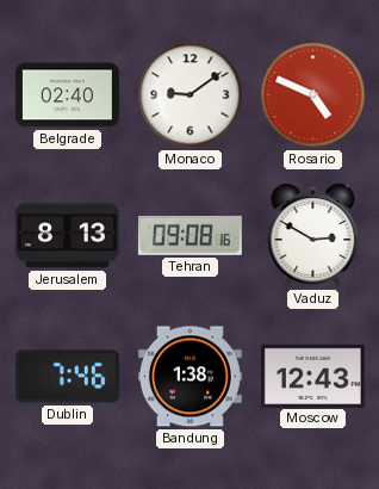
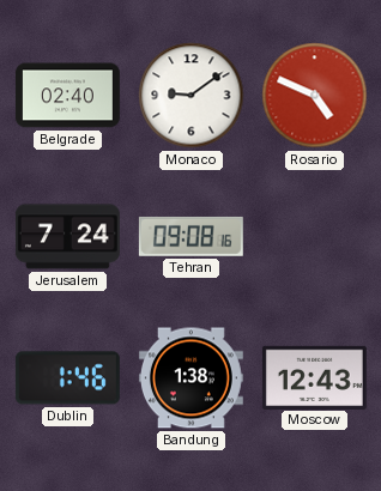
Jerusalem: 8:13 -> 7:24
Vaduz: 2:50 -> none
Dublin: 7:46 -> 1:46
